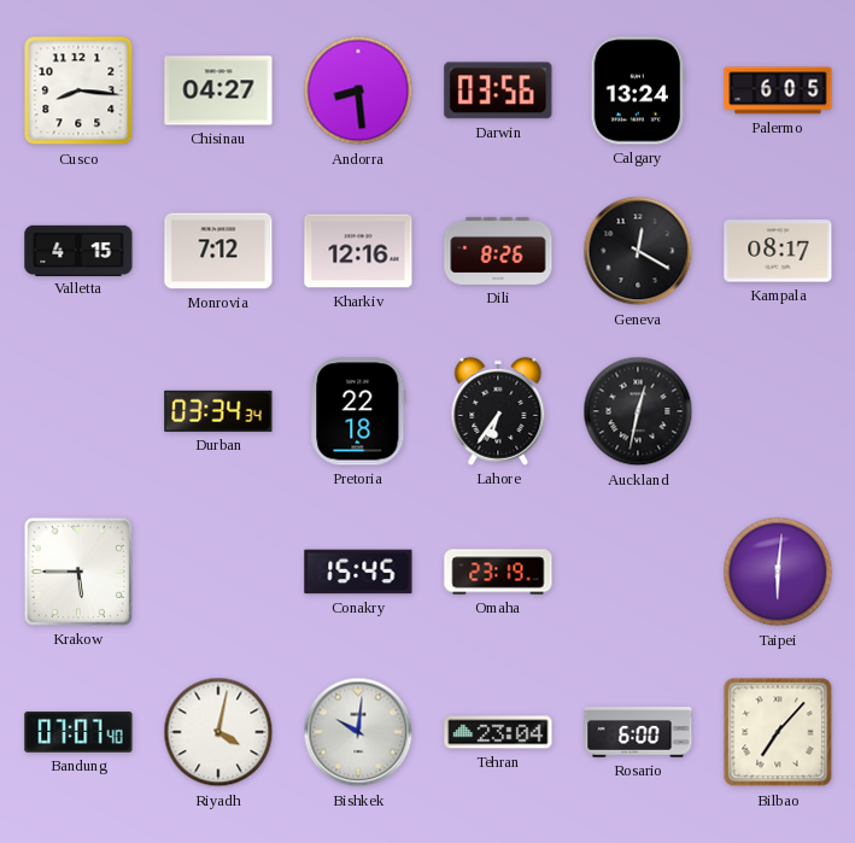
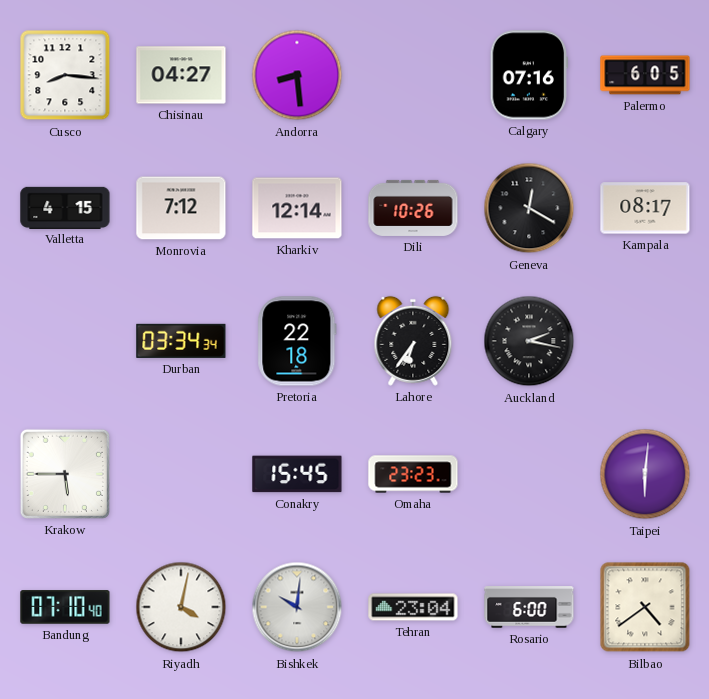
Darwin: 03:56 -> none
Calgary: 13:24 -> 07:16
Kharkiv: 12:16 -> 12:14
Dili: 8:26 -> 10:26
Auckland: 12:32 -> 2:17
Omaha: 23:19 -> 23:23
Bandung: 07:07 -> 07:10
Bilbao: 7:07 -> 4:39
